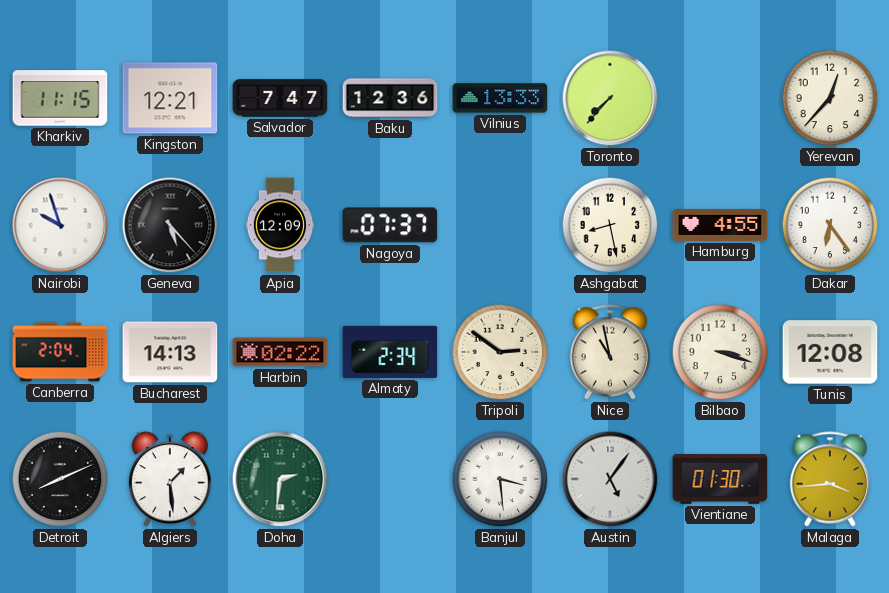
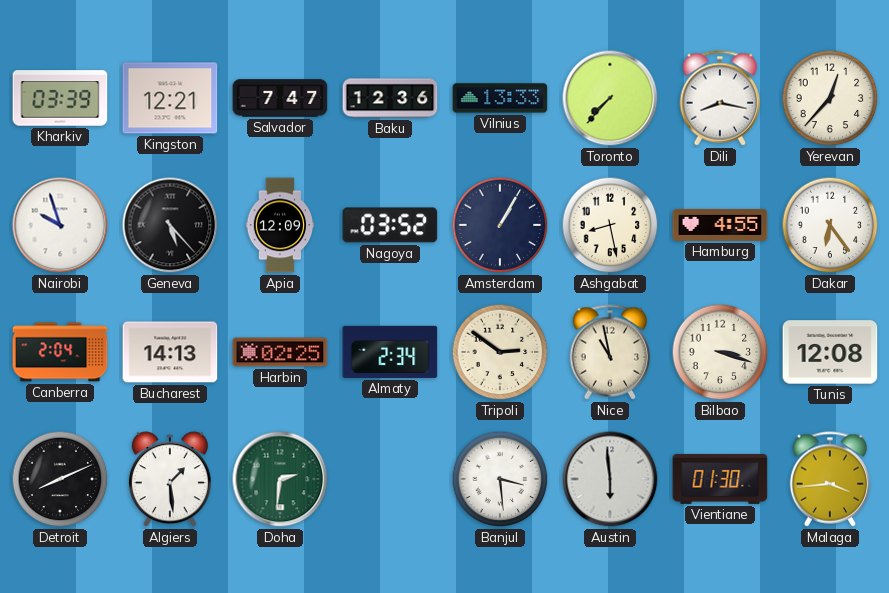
Kharkiv: 11:15 -> 03:39
Dili: none -> 8:17
Nagoya: 07:37 -> 03:52
Amsterdam: none -> 1:05
Harbin: 02:22 -> 02:25
Austin: 5:06 -> 5:59
